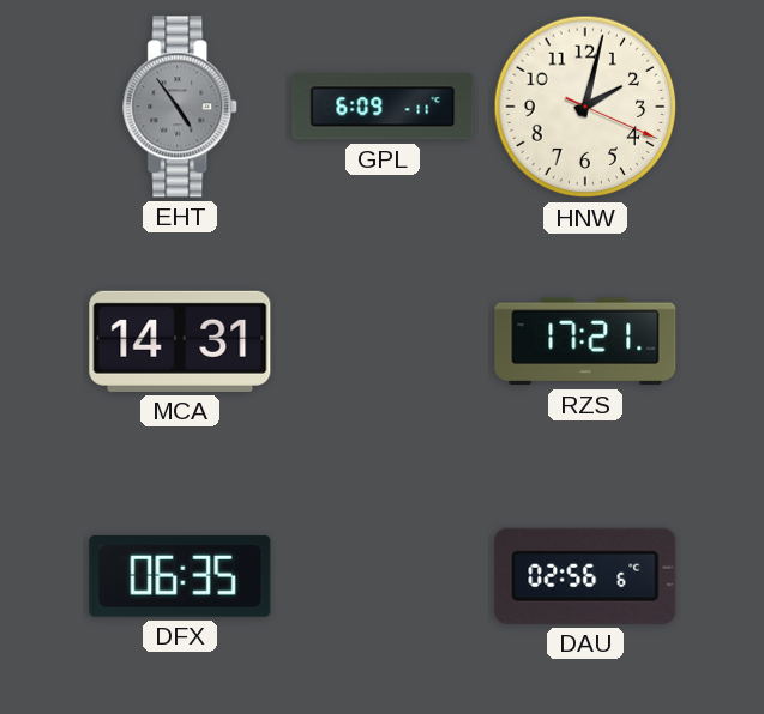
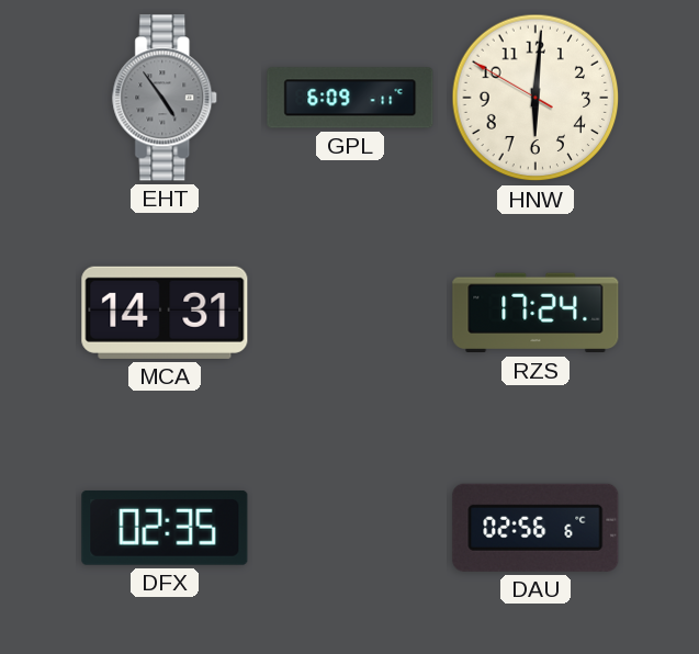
HNW: 2:02 -> 6:00
RZS: 17:21 -> 17:24
DFX: 06:35 -> 02:35
